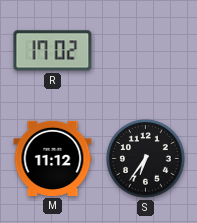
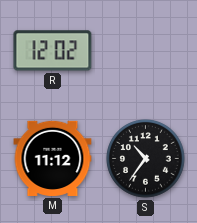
R: 17:02 -> 12:02
S: 6:36 -> 10:36
